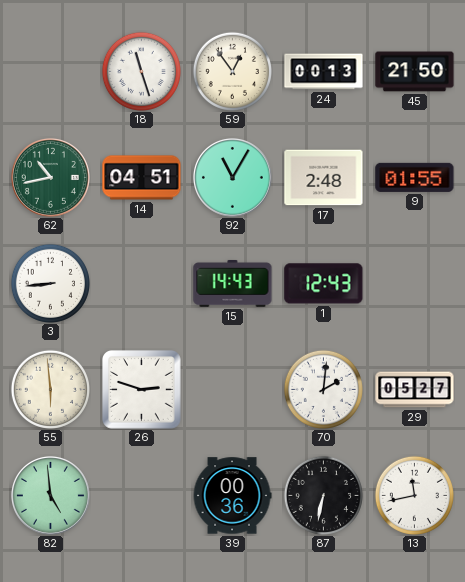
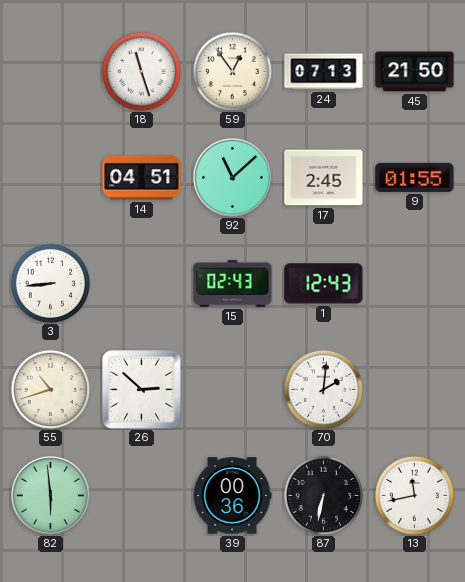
24: 00:13 -> 07:13
62: 10:43 -> none
92: 11:05 -> 11:08
17: 2:48 -> 2:45
15: 14:43 -> 02:43
55: 5:59 -> 10:42
26: 2:48 -> 2:52
29: 05:27 -> none
82: 4:59 -> 5:59
